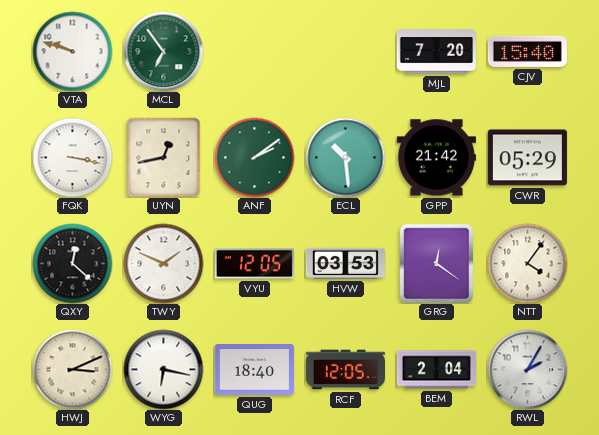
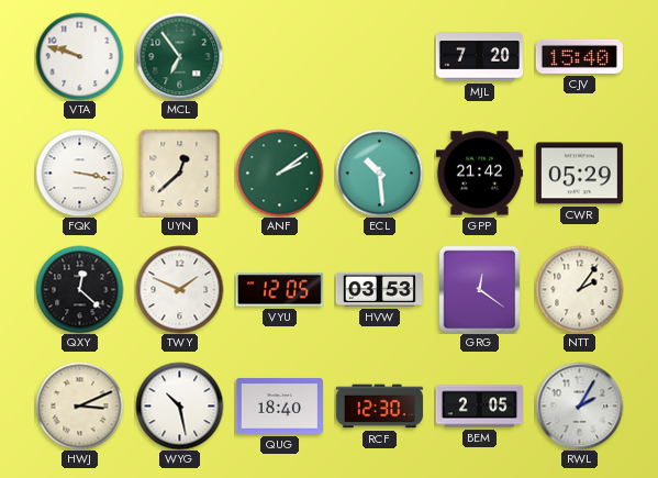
UYN: 12:43 -> 12:38
NTT: 4:06 -> 2:06
WYG: 6:17 -> 10:28
RCF: 12:05 -> 12:30
BEM: 2:04 -> 2:05
